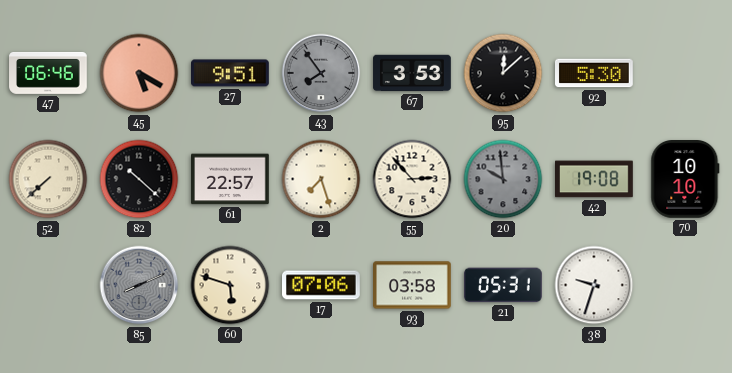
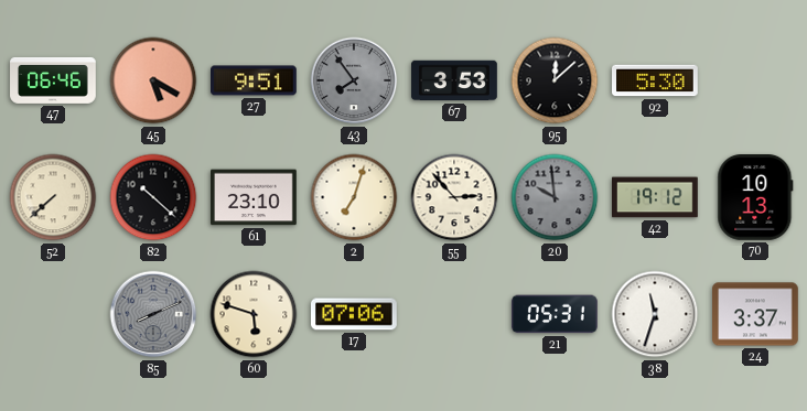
61: 22:57 -> 23:10
2: 7:27 -> 7:03
42: 19:08 -> 19:12
70: 10:10 -> 10:13
93: 03:58 -> none
38: 9:33 -> 11:33
24: none -> 3:37
